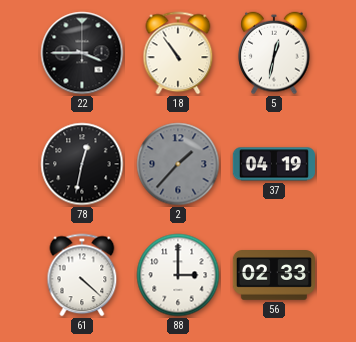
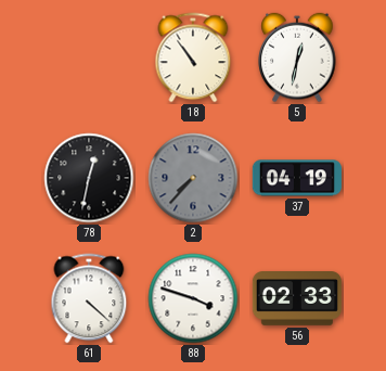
22: 3:45 -> none
2: 1:37 -> 7:37
88: 3:00 -> 3:48
